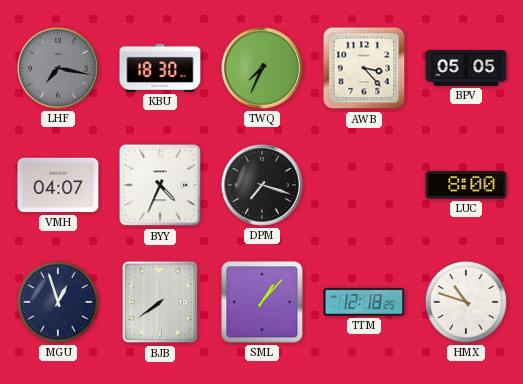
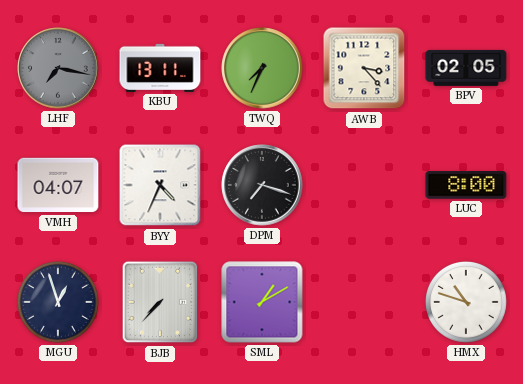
KBU: 18:30 -> 13:11
BPV: 05:05 -> 02:05
BJB: 7:39 -> 7:37
SML: 1:07 -> 1:10
TTM: 12:18 -> none
